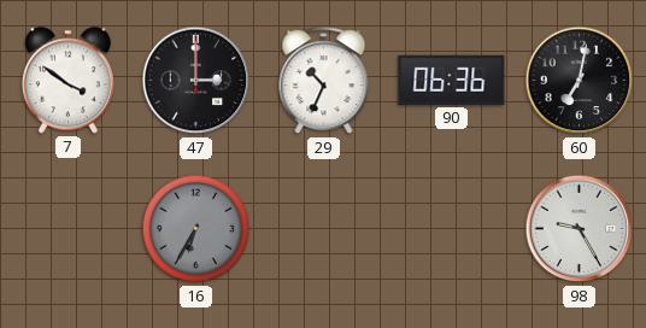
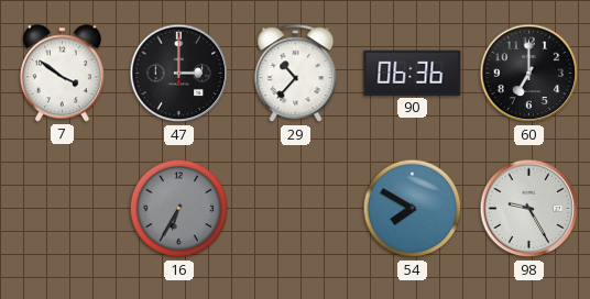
29: 10:34 -> 10:37
60: 7:02 -> 7:00
54: none -> 7:50
